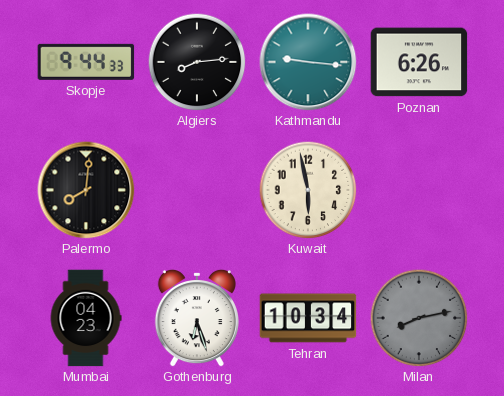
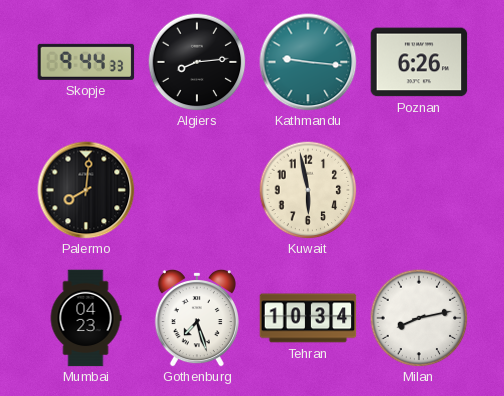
Gothenburg: 6:27 -> 7:27
Milan dial: grey -> white
